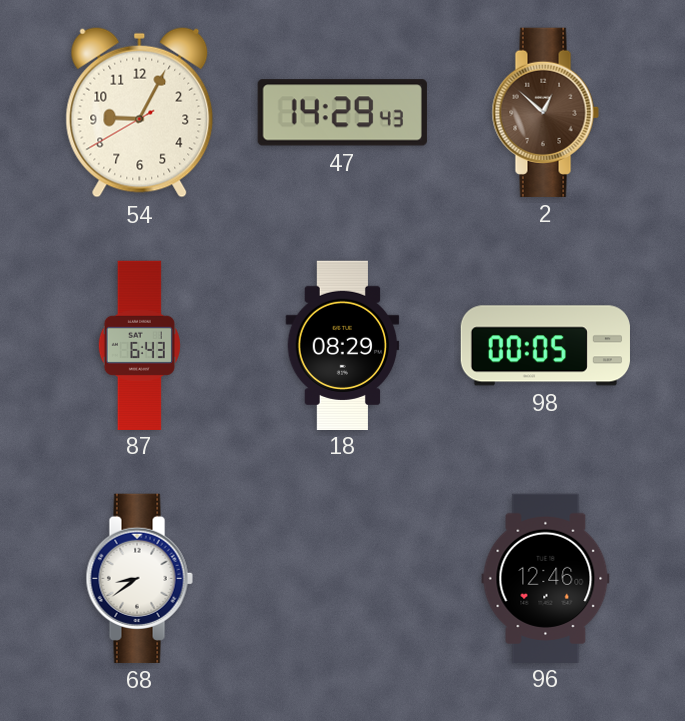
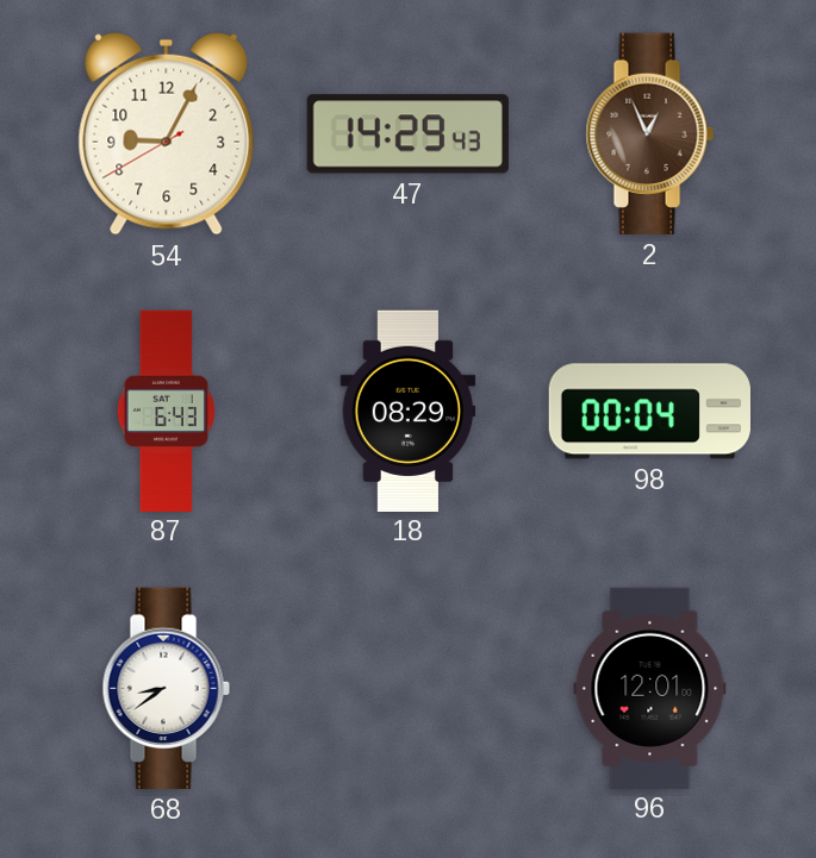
2: 12:52 -> 12:56
98: 00:05 -> 00:04
96: 12:46 -> 12:01
